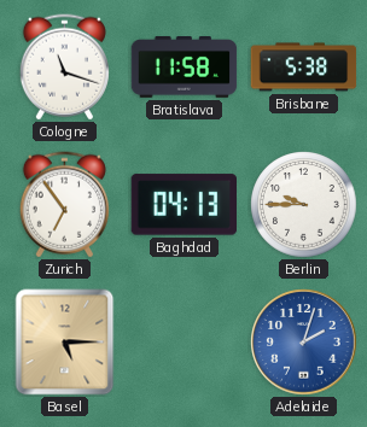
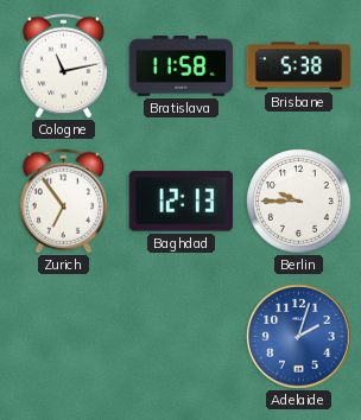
Cologne: 11:18 -> 11:13
Baghdad: 04:13 -> 12:13
Basel: 5:15 -> none
